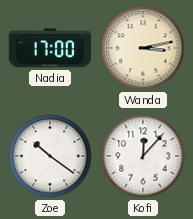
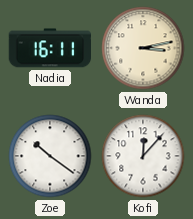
Nadia: 17:00 -> 16:11
